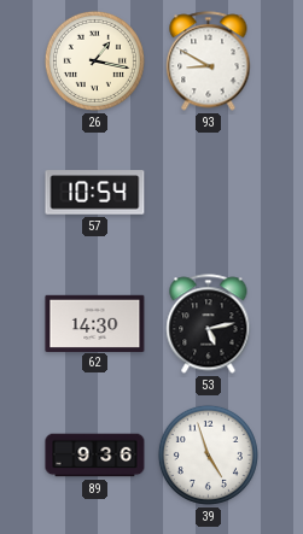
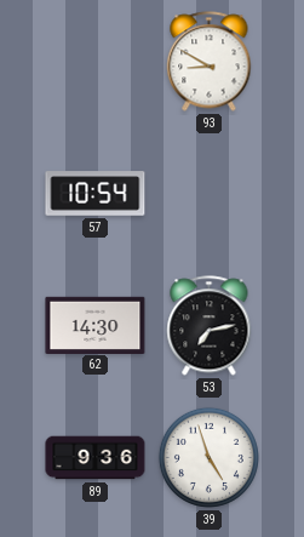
26: 1:17 -> none
53: 5:13 -> 7:13
